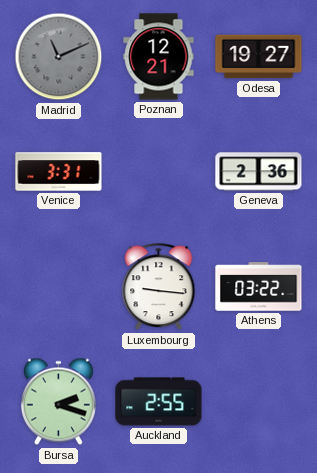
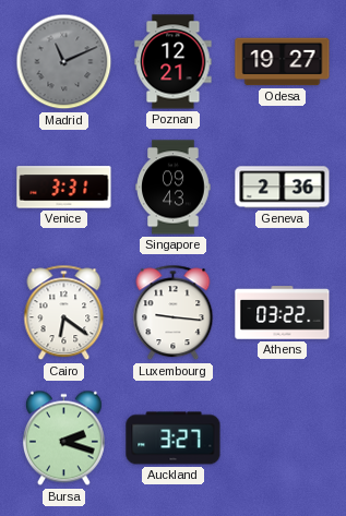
Singapore: none -> 09:43
Cairo: none -> 6:21
Auckland: 2:55 -> 3:27
